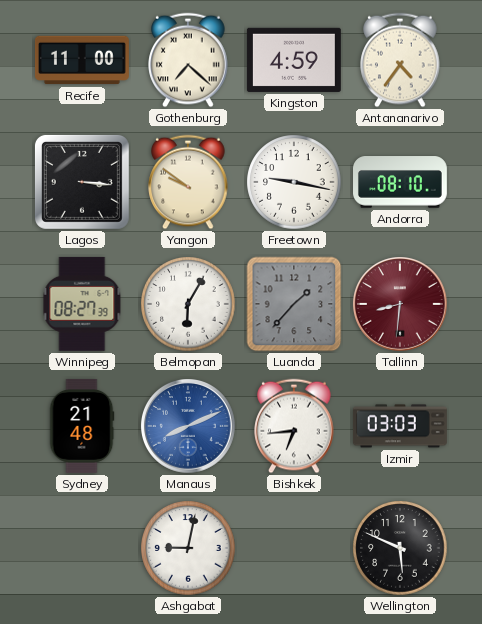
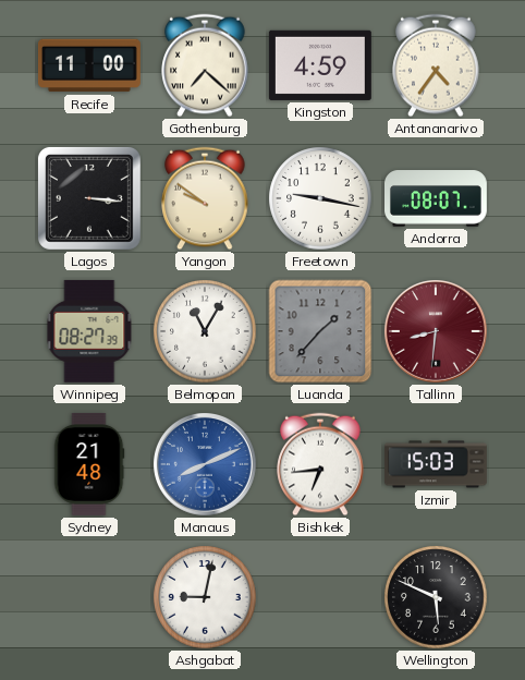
Andorra: 08:10 -> 08:07
Belmopan: 6:05 -> 11:05
Izmir: 03:03 -> 15:03
